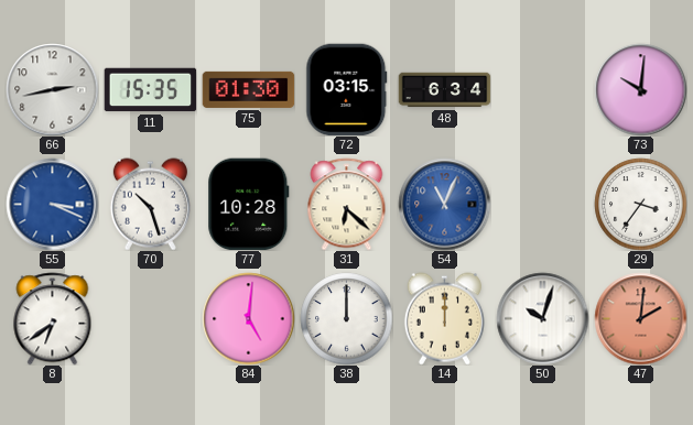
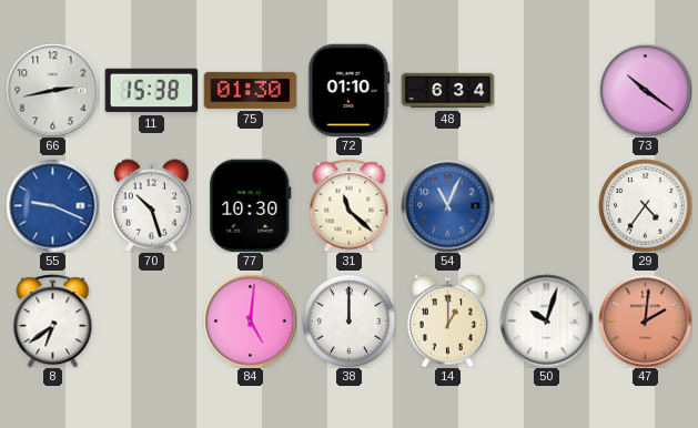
11: 15:35 -> 15:38
72: 03:15 -> 01:10
73: 10:01 -> 10:21
55: 3:19 -> 9:19
77: 10:28 -> 10:30
31: 6:22 -> 11:22
29: 3:36 -> 4:36
14: 12:00 -> 1:00
